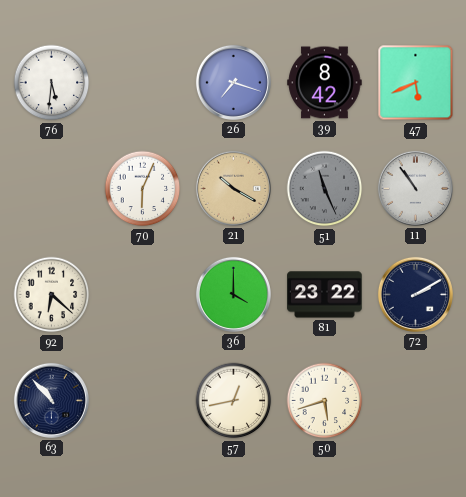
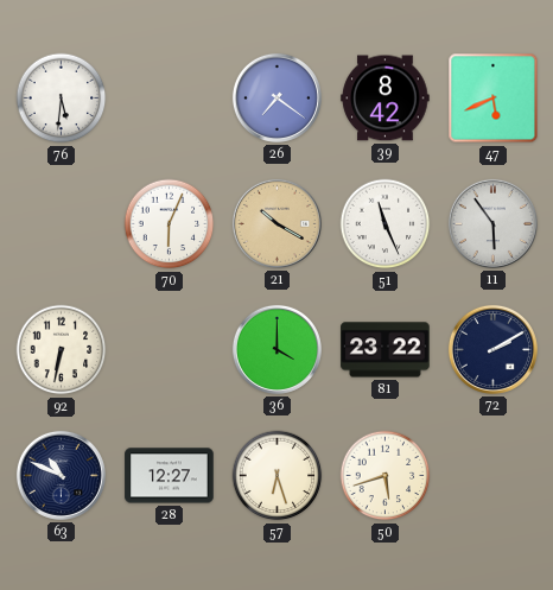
26: 7:18 -> 7:21
51 dial: grey -> white
11: 10:54 -> 5:54
92: 6:22 -> 6:32
63: 10:53 -> 10:49
28: none -> 12:27
57: 12:43 -> 6:27
